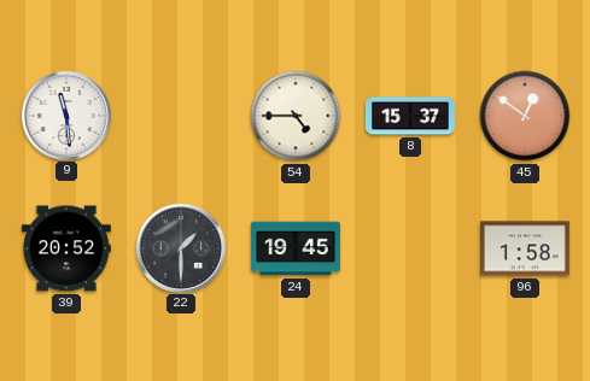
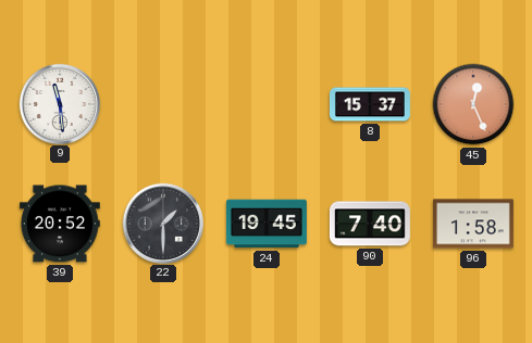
54: 4:45 -> none
45: 12:51 -> 12:26
90: none -> 7:40
